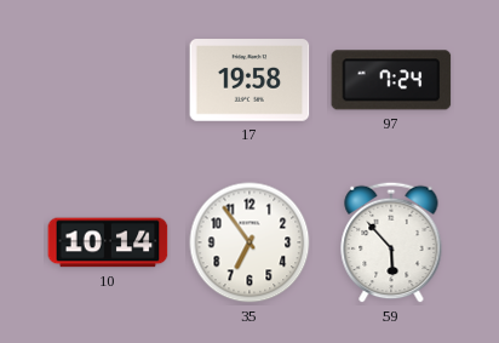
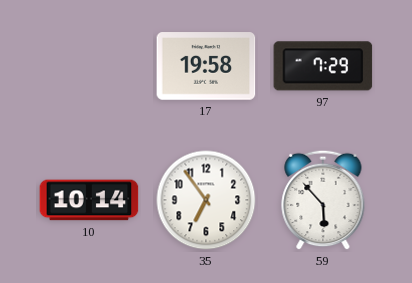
97: 7:24 -> 7:29
